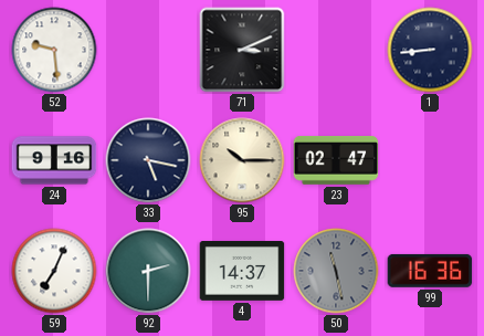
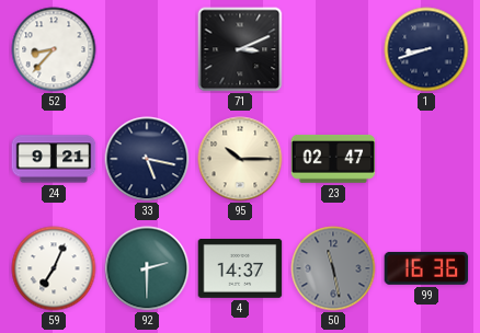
52: 9:29 -> 8:37
1: 8:44 -> 8:42
24: 9:16 -> 9:21
